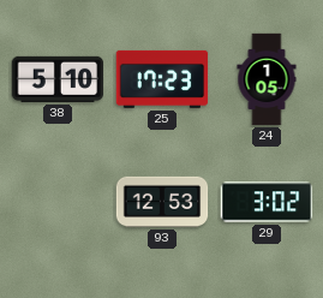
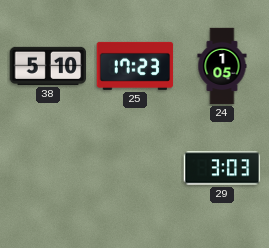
93: 12:53 -> none
29: 3:02 -> 3:03
